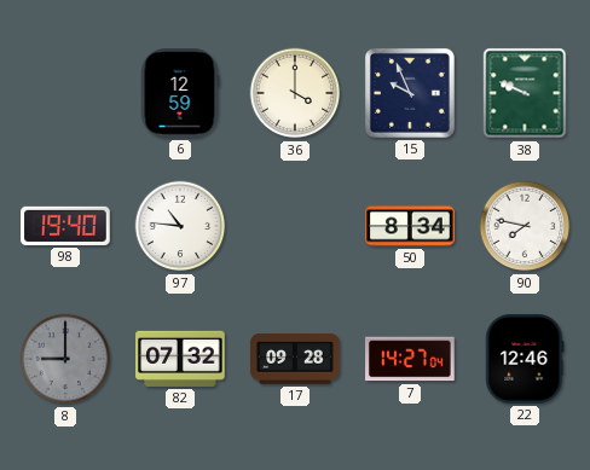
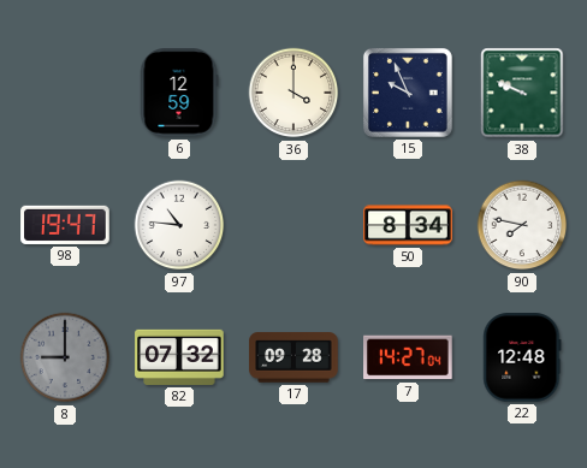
98: 19:40 -> 19:47
22: 12:46 -> 12:48
